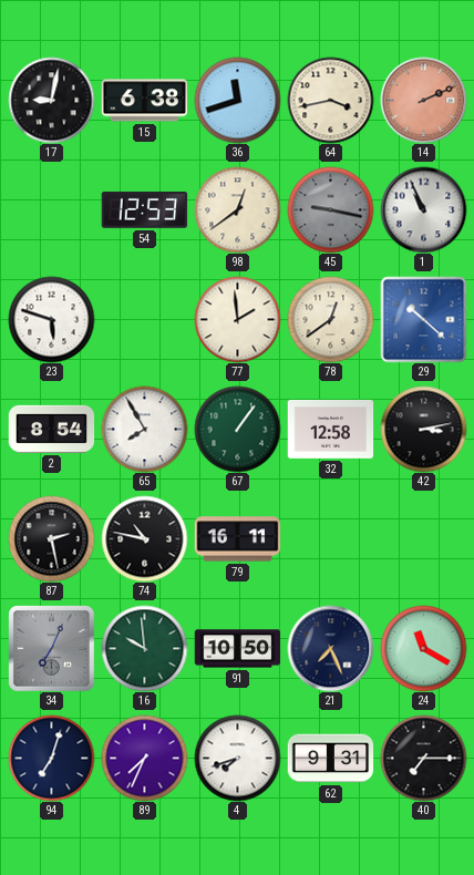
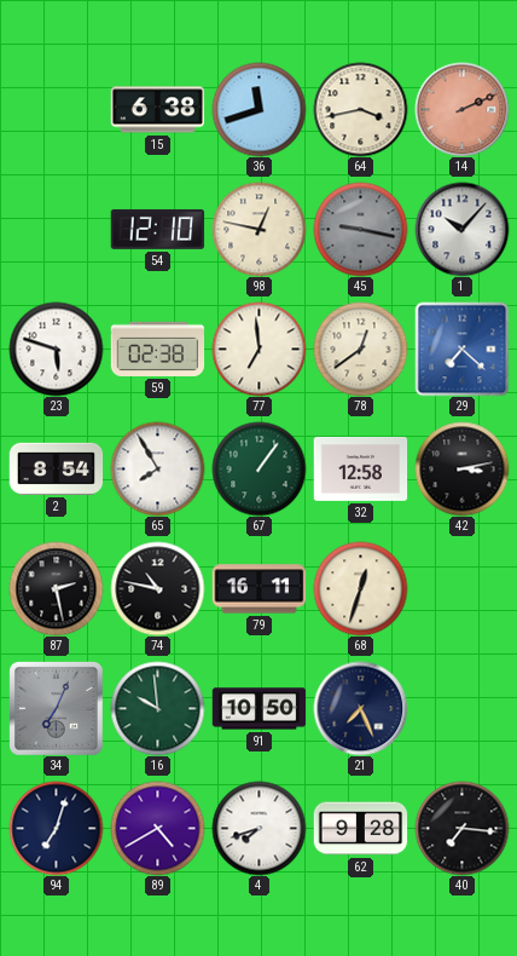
17: 9:02 -> none
54: 12:53 -> 12:10
98: 12:39 -> 12:47
1: 10:56 -> 10:07
59: none -> 02:38
77: 1:59 -> 6:59
29: 10:22 -> 7:22
68: none -> 12:33
24: 11:20 -> none
89: 7:34 -> 4:40
62: 9:31 -> 9:28
40: 7:15 -> 7:16
